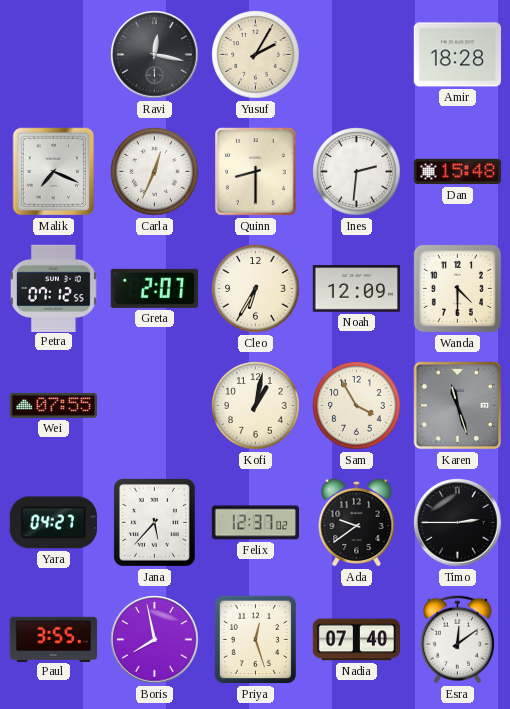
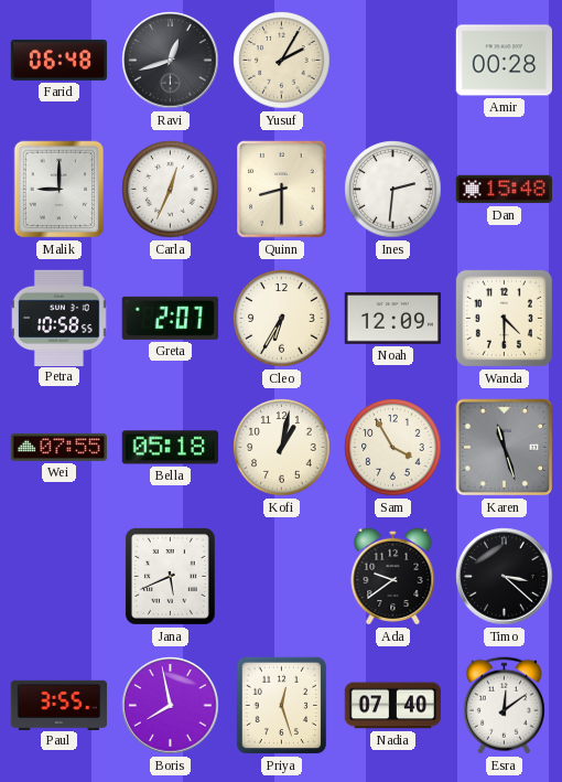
Farid: none -> 06:48
Ravi: 12:17 -> 12:42
Amir: 18:28 -> 00:28
Malik: 7:19 -> 9:00
Petra: 07:12 -> 10:58
Bella: none -> 05:18
Yara: 04:27 -> none
Jana: 5:37 -> 5:41
Felix: 12:37 -> none
Timo: 2:45 -> 3:22
